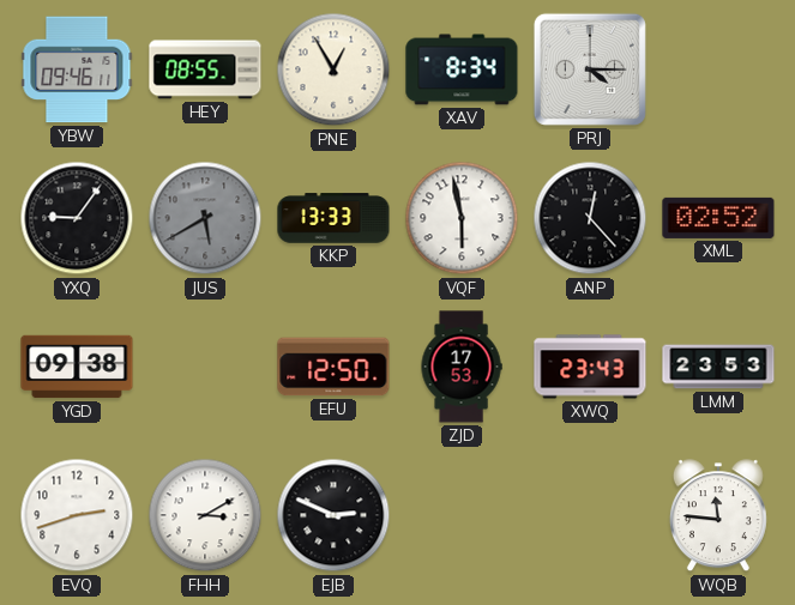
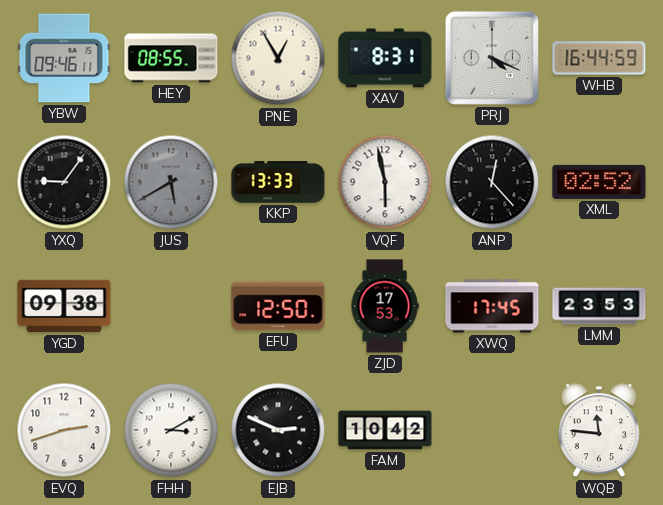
XAV: 8:34 -> 8:31
PRJ: 4:15 -> 4:19
WHB: none -> 16:44
XWQ: 23:43 -> 17:45
FAM: none -> 10:42
